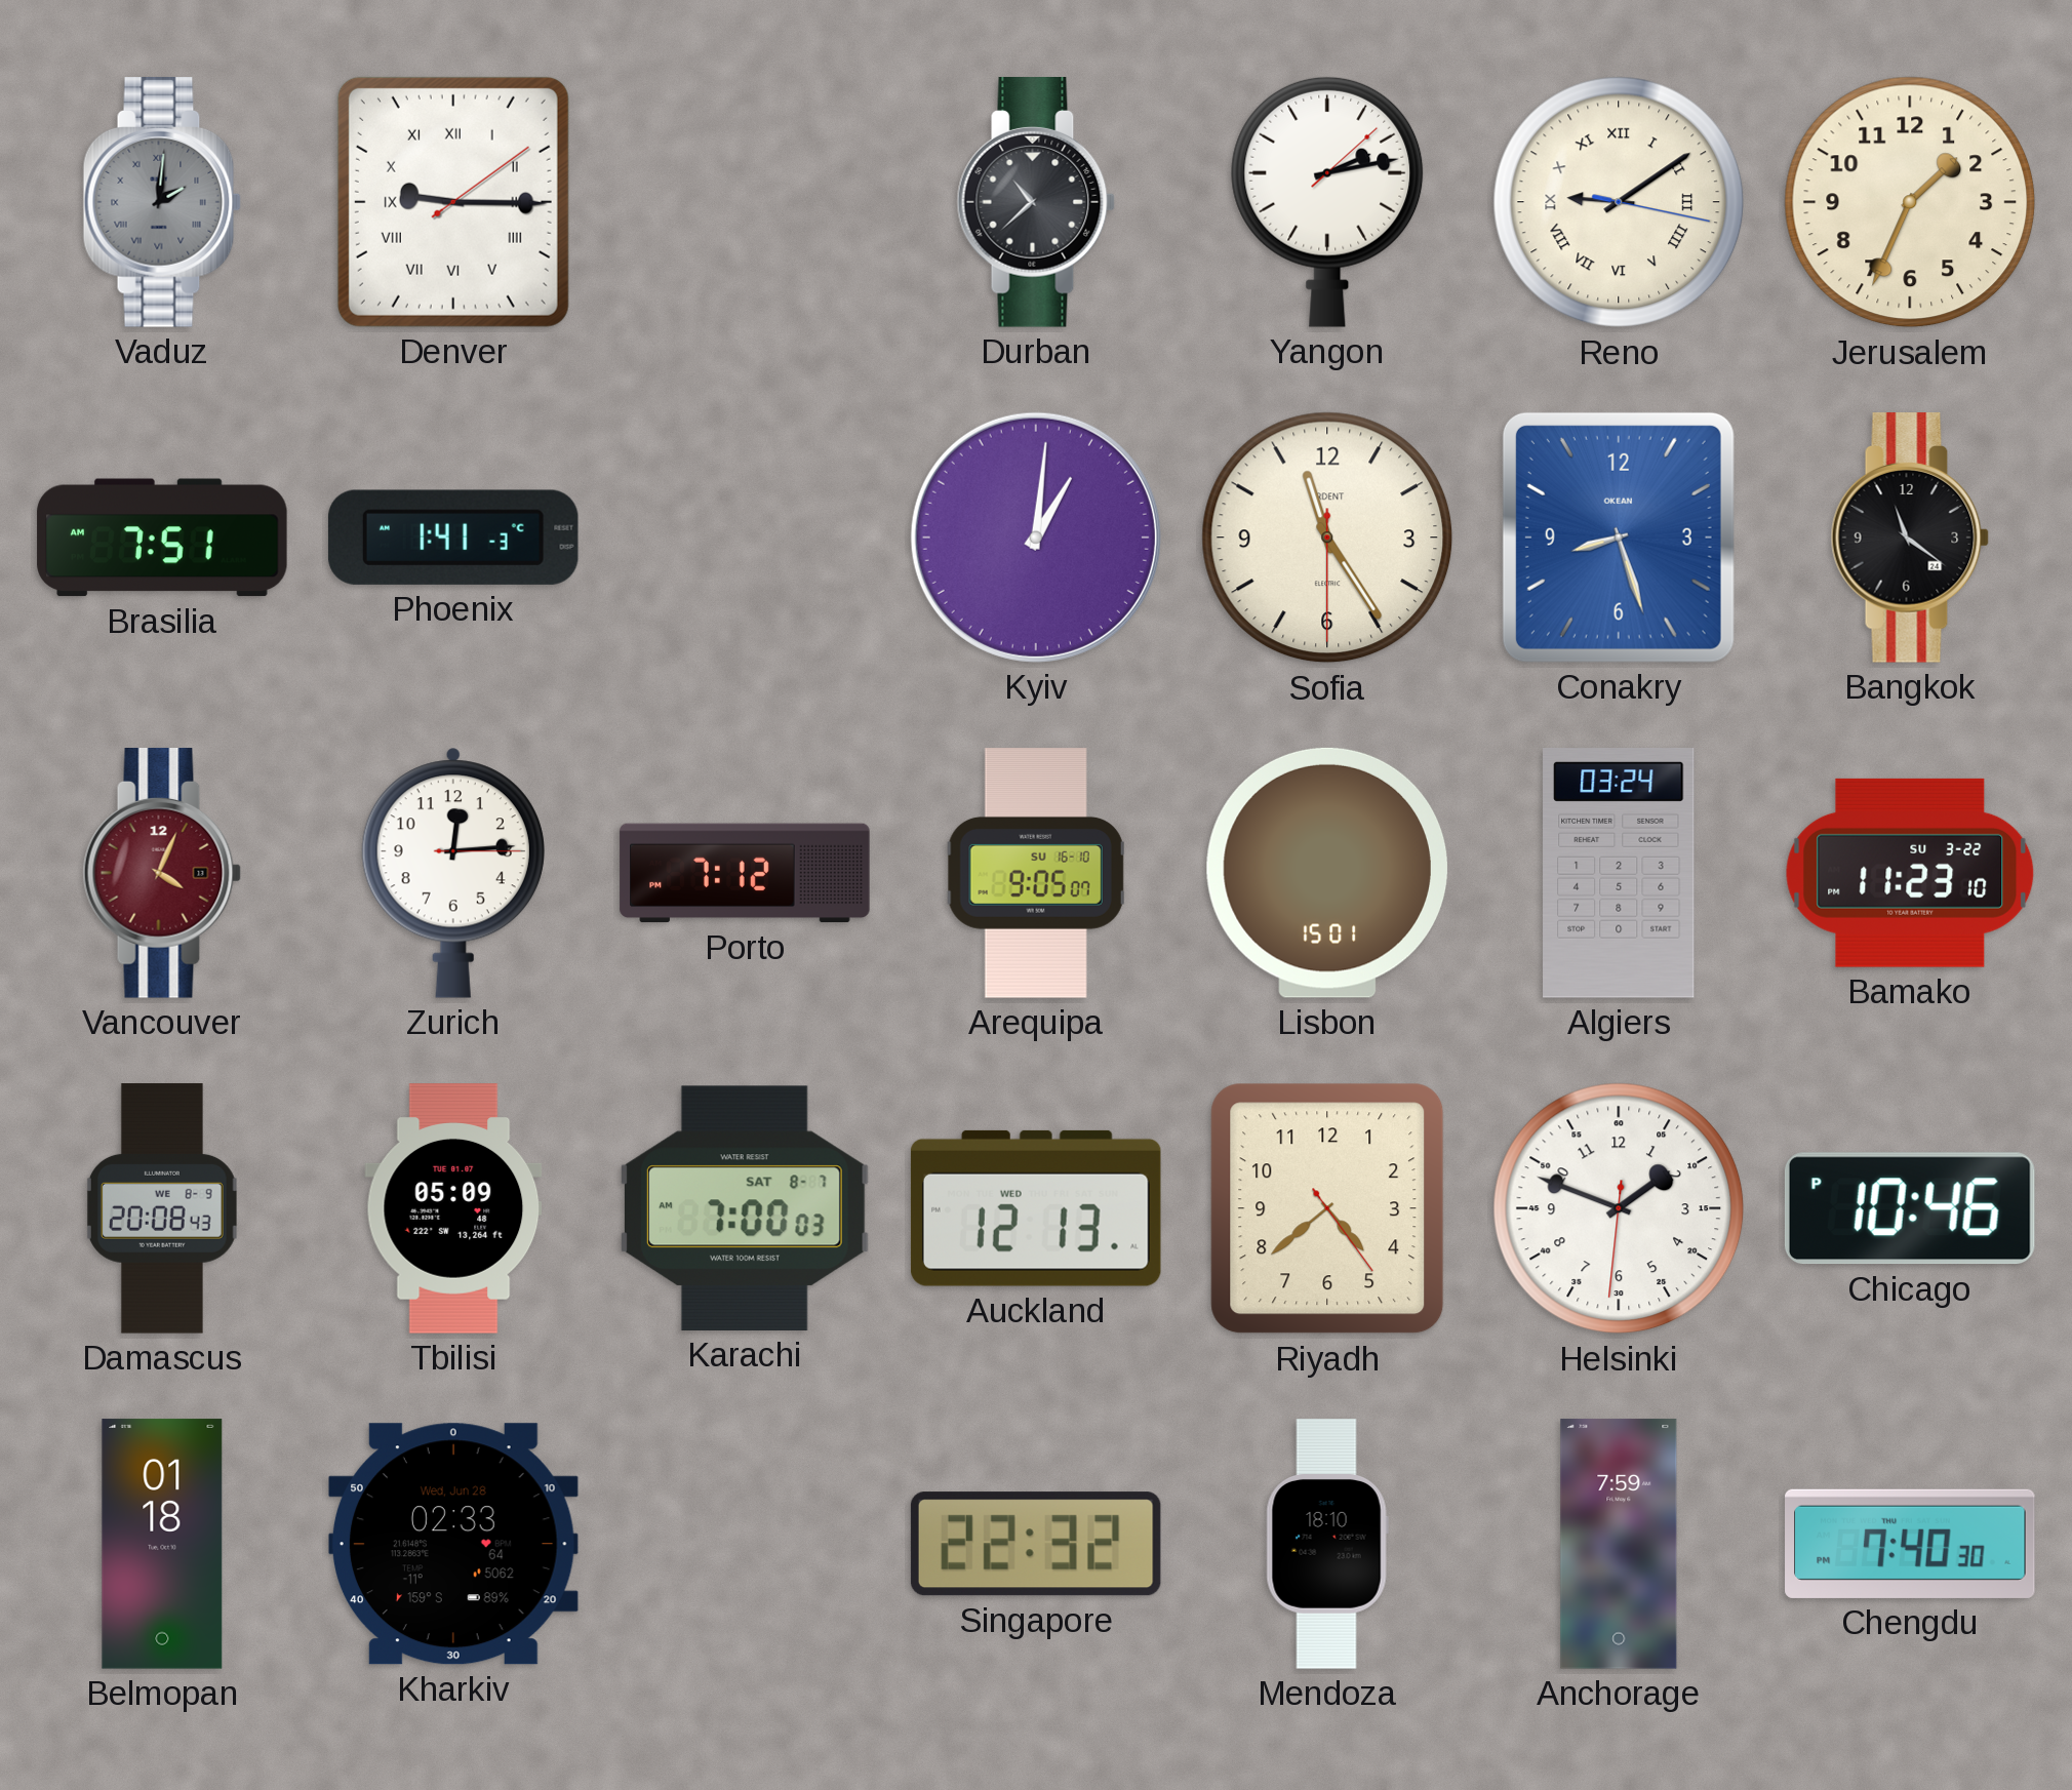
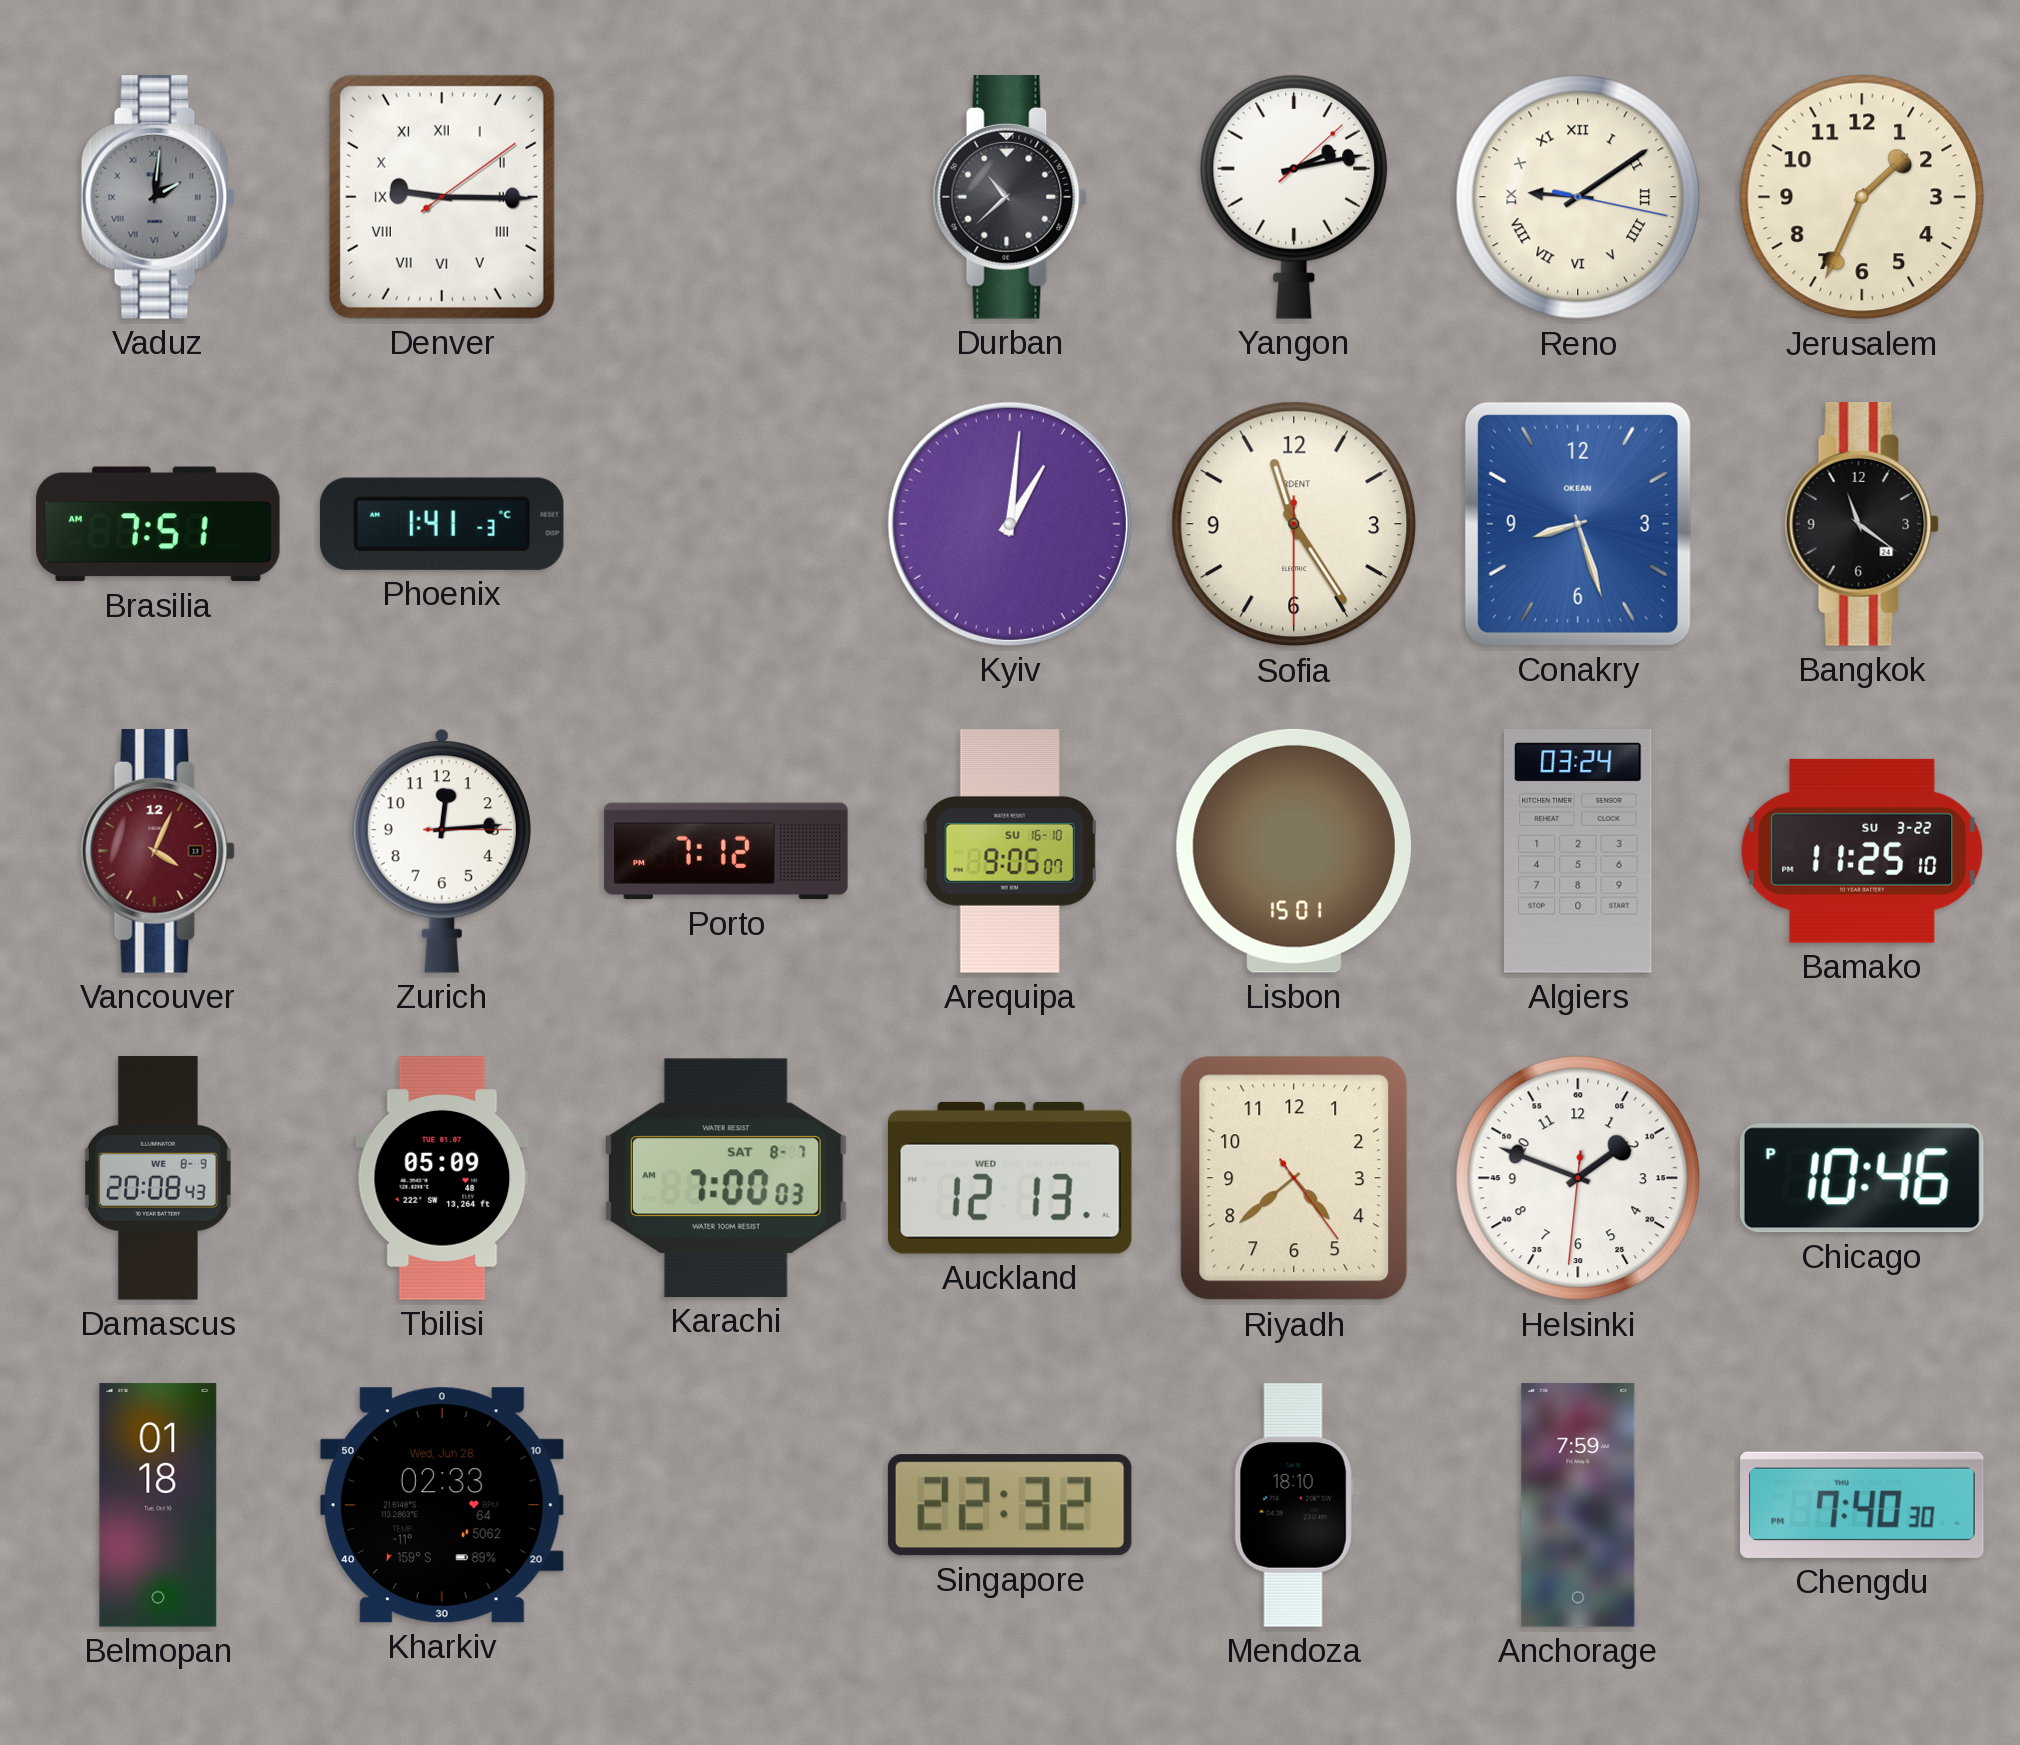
Bamako: 11:23 -> 11:25
